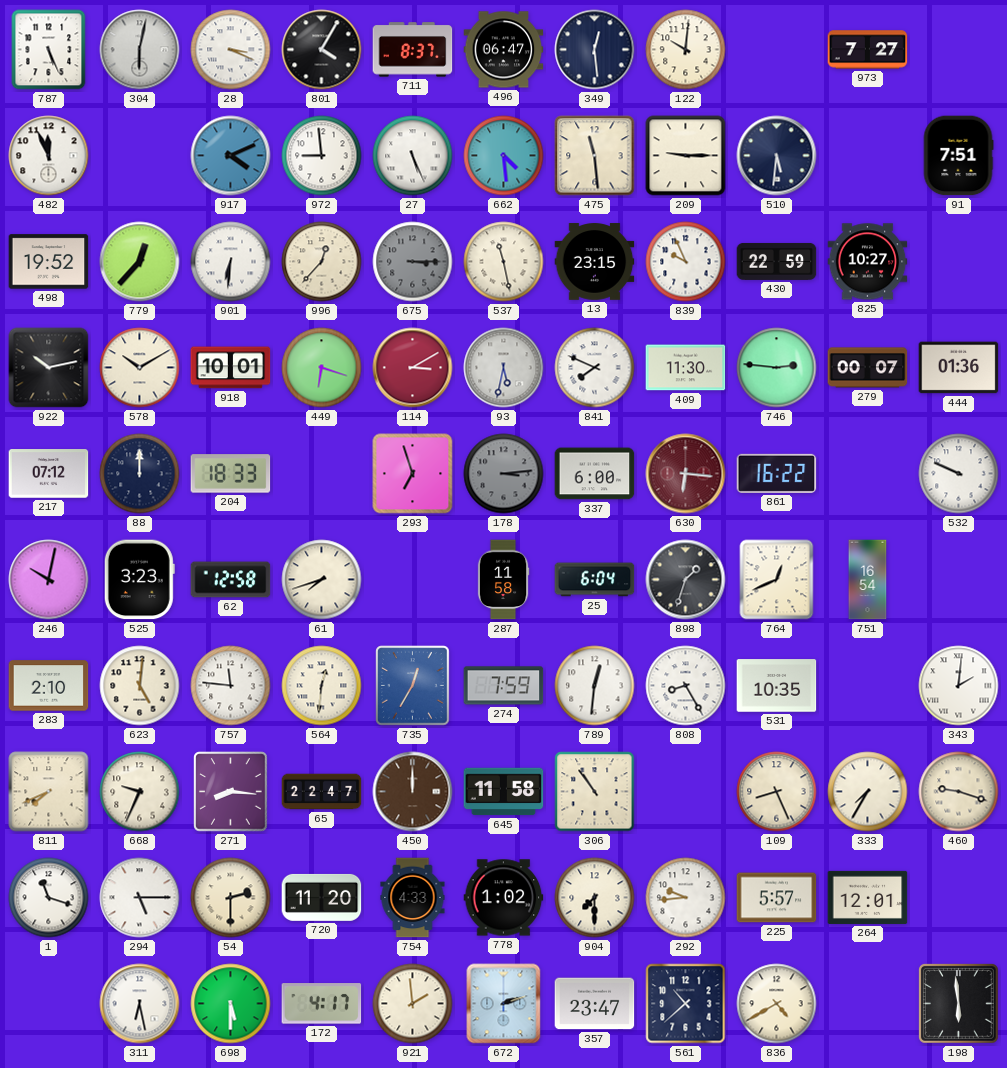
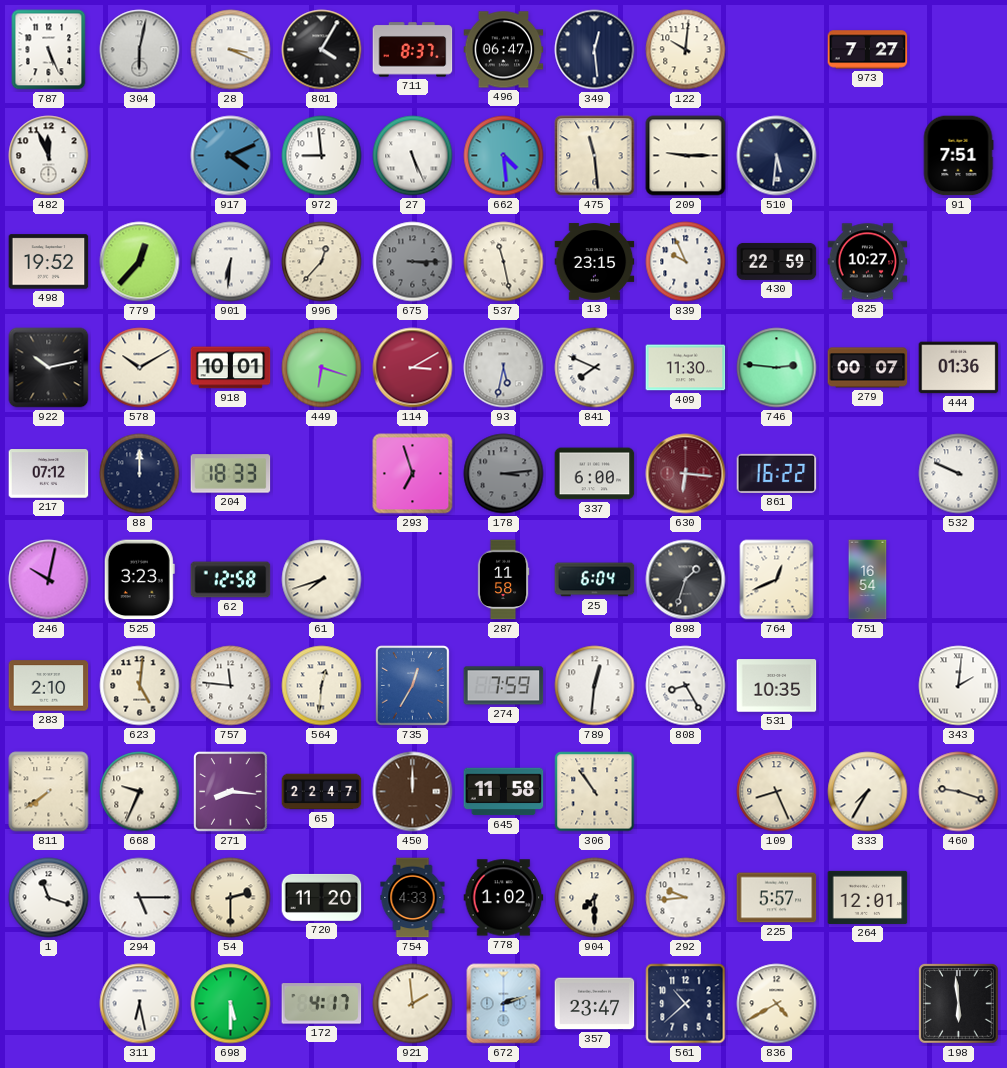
811: 7:41 -> 7:39
